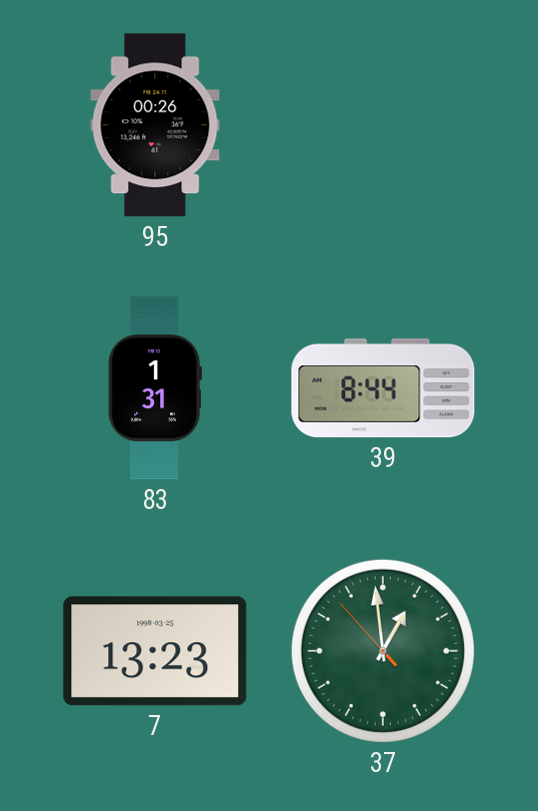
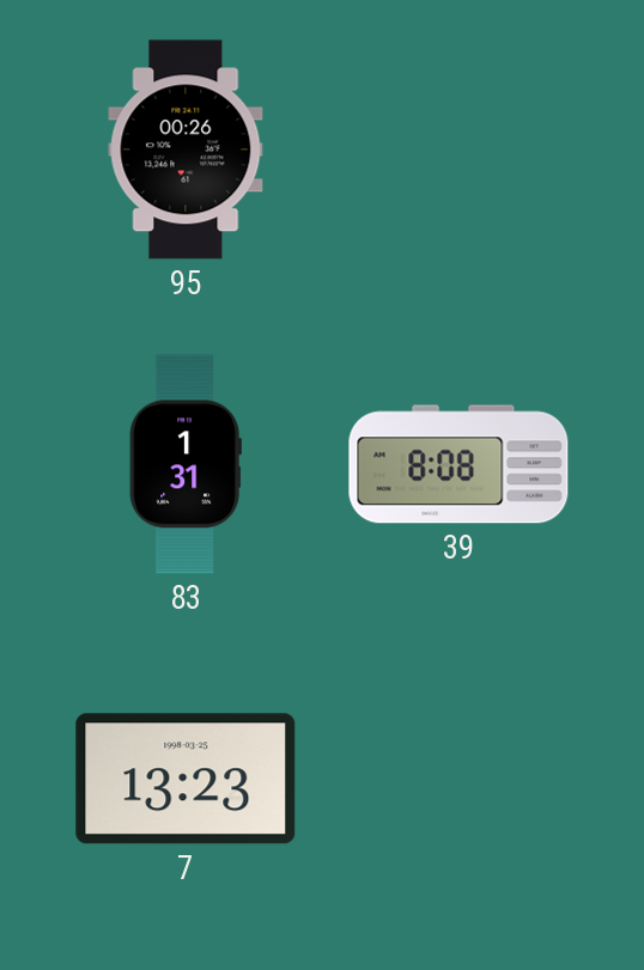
39: 8:44 -> 8:08
37: 12:58 -> none
